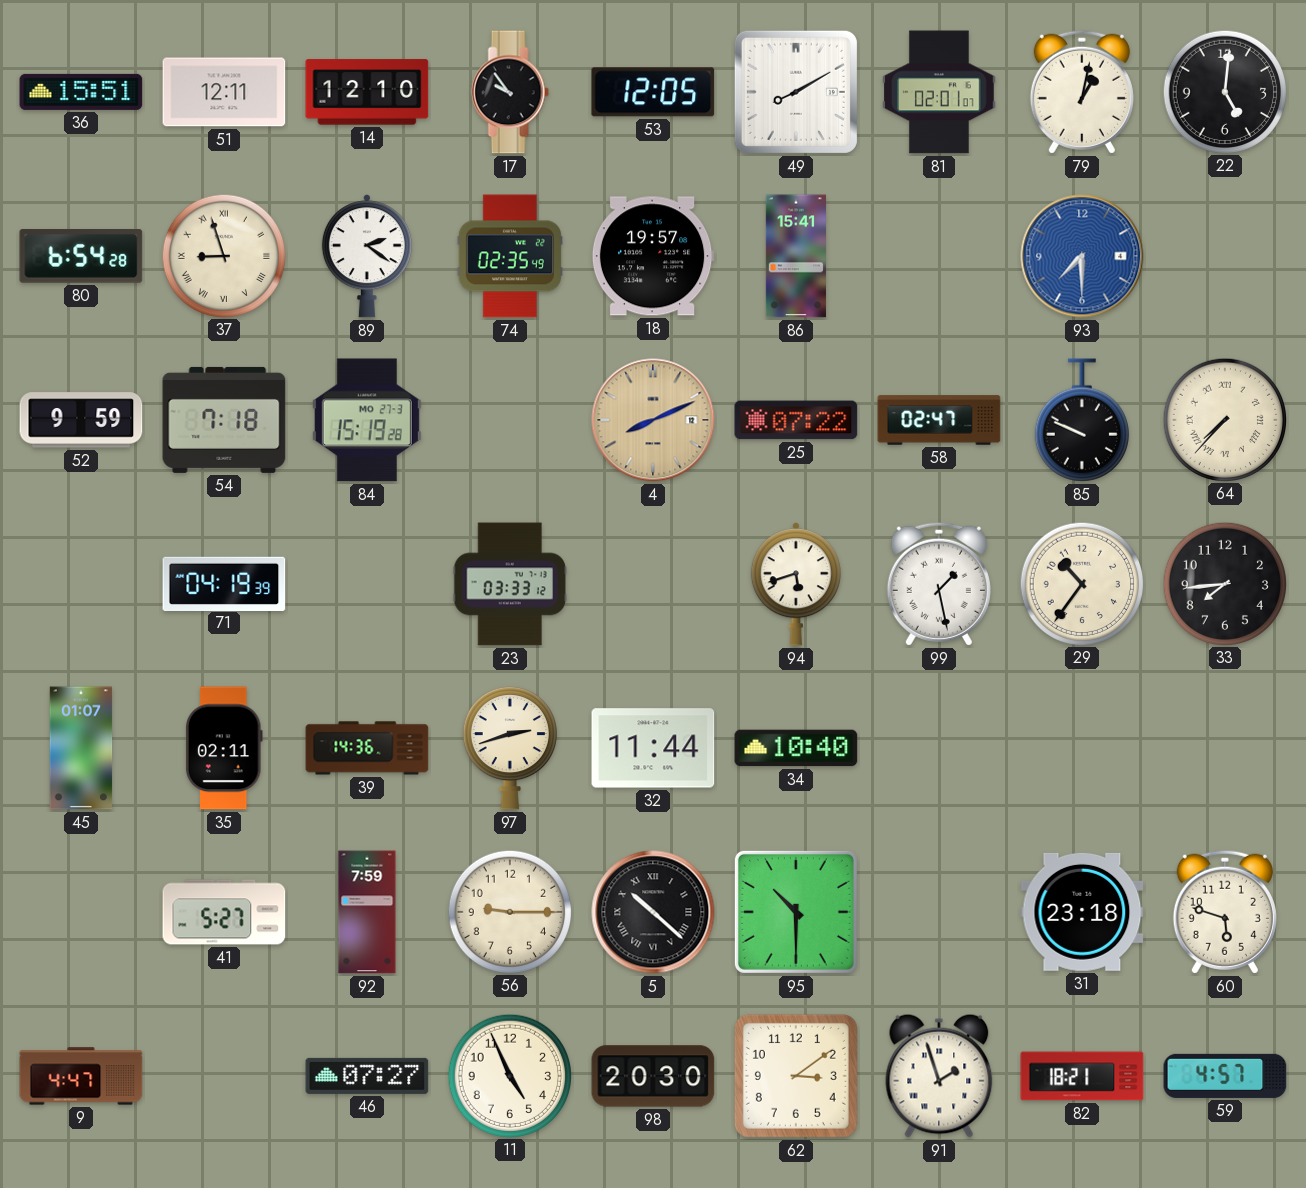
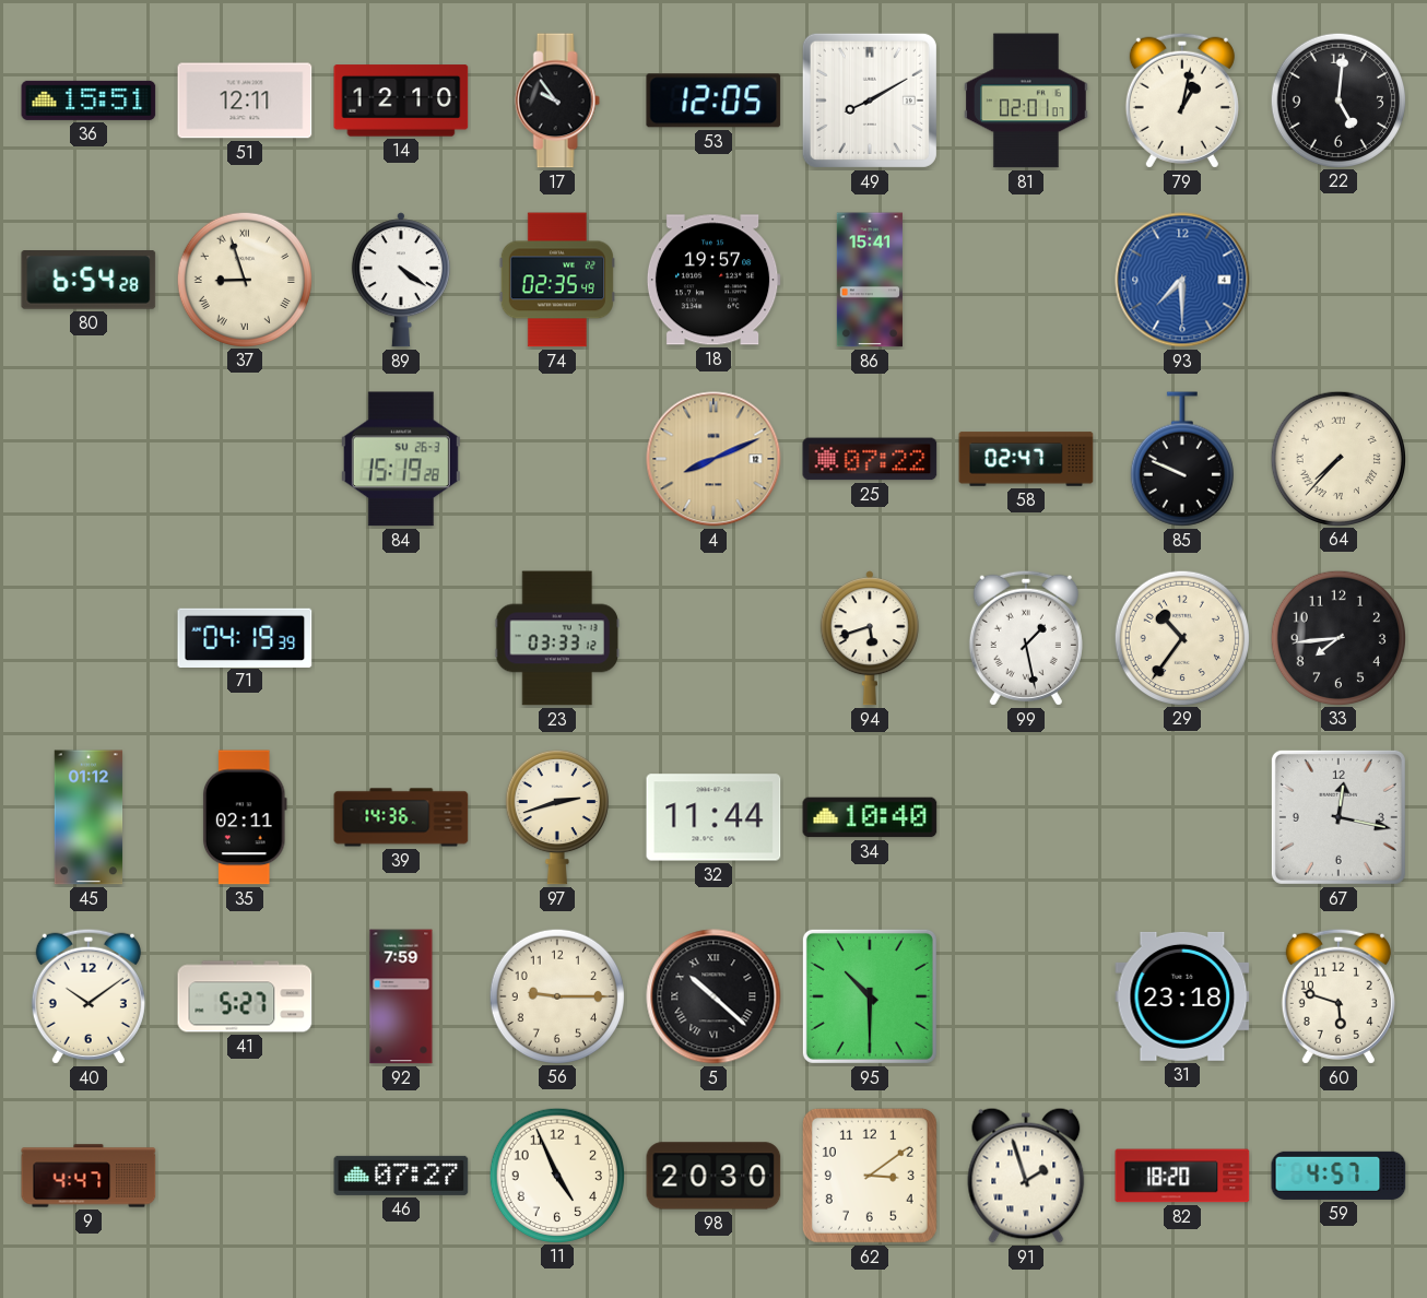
89: 2:21 -> 4:21
52: 9:59 -> none
54: 7:18 -> none
84 date: MO 27-3 -> SU 26-3
45: 01:07 -> 01:12
67: none -> 12:17
40: none -> 10:09
82: 18:21 -> 18:20
